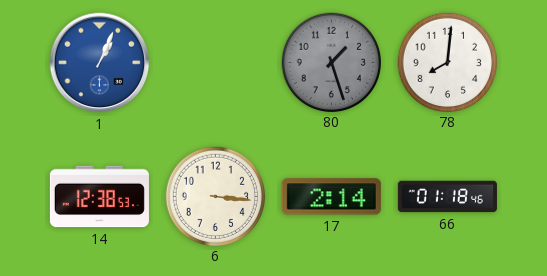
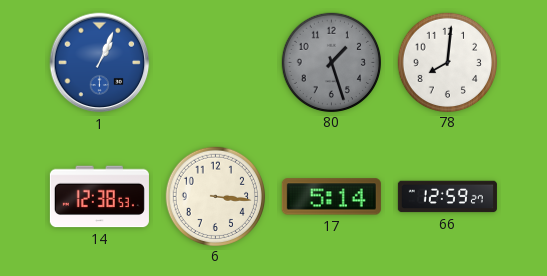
17: 2:14 -> 5:14
66: 01:18 -> 12:59
